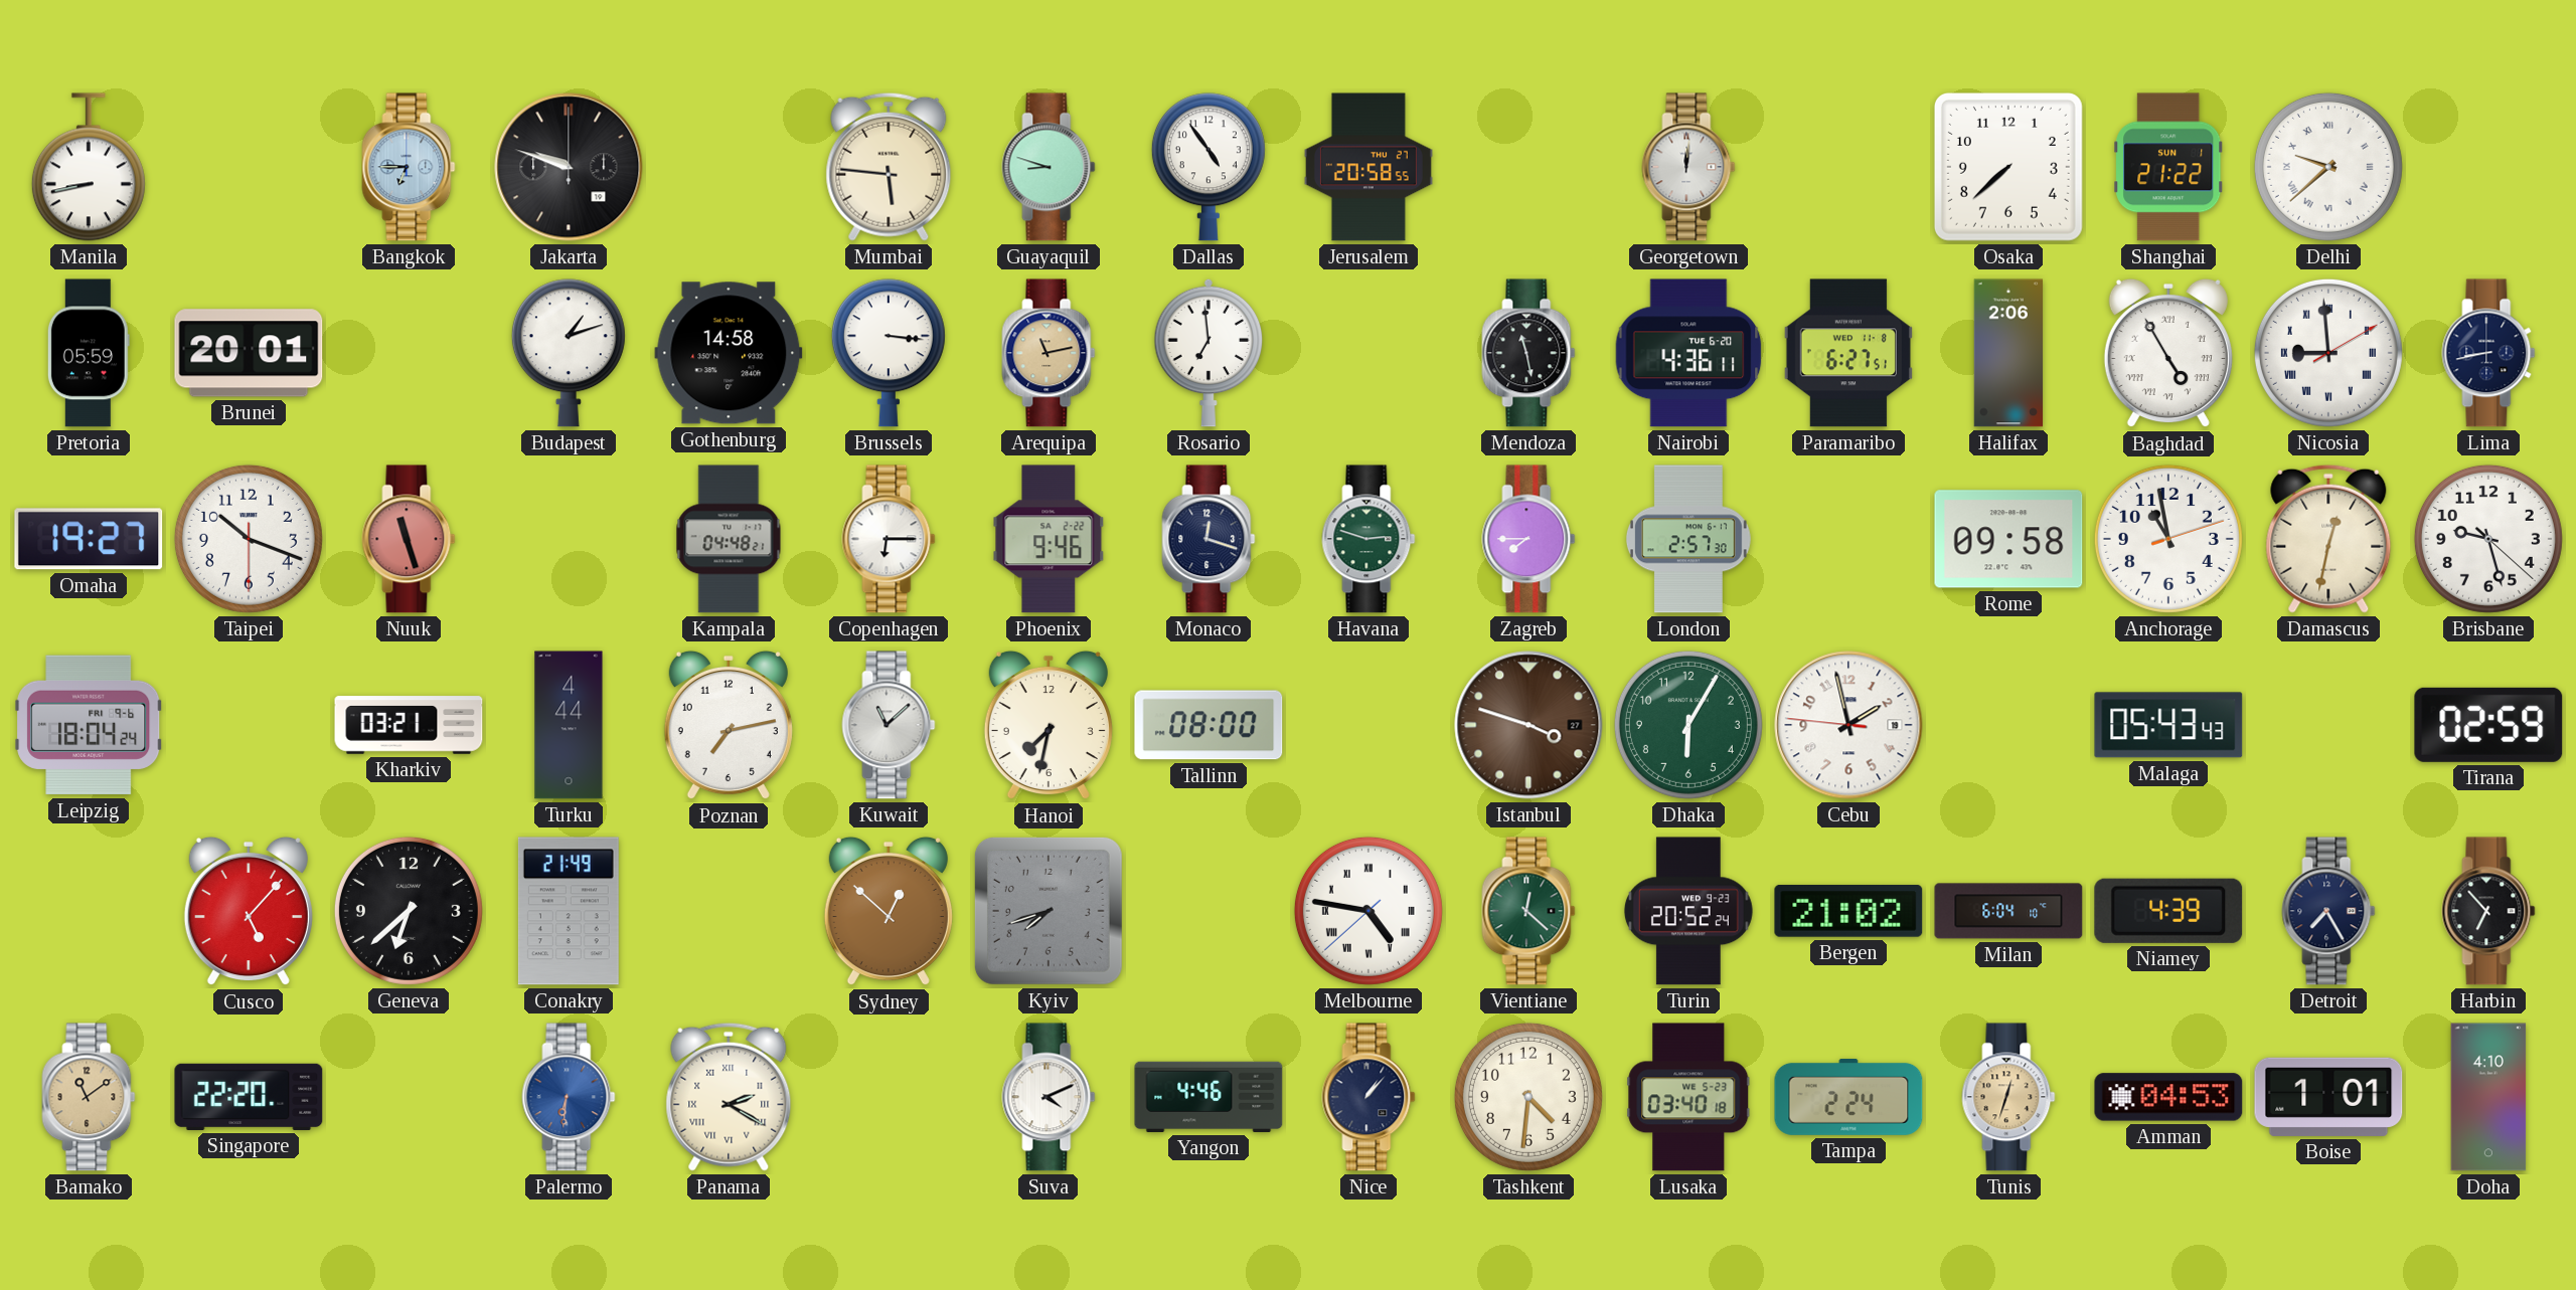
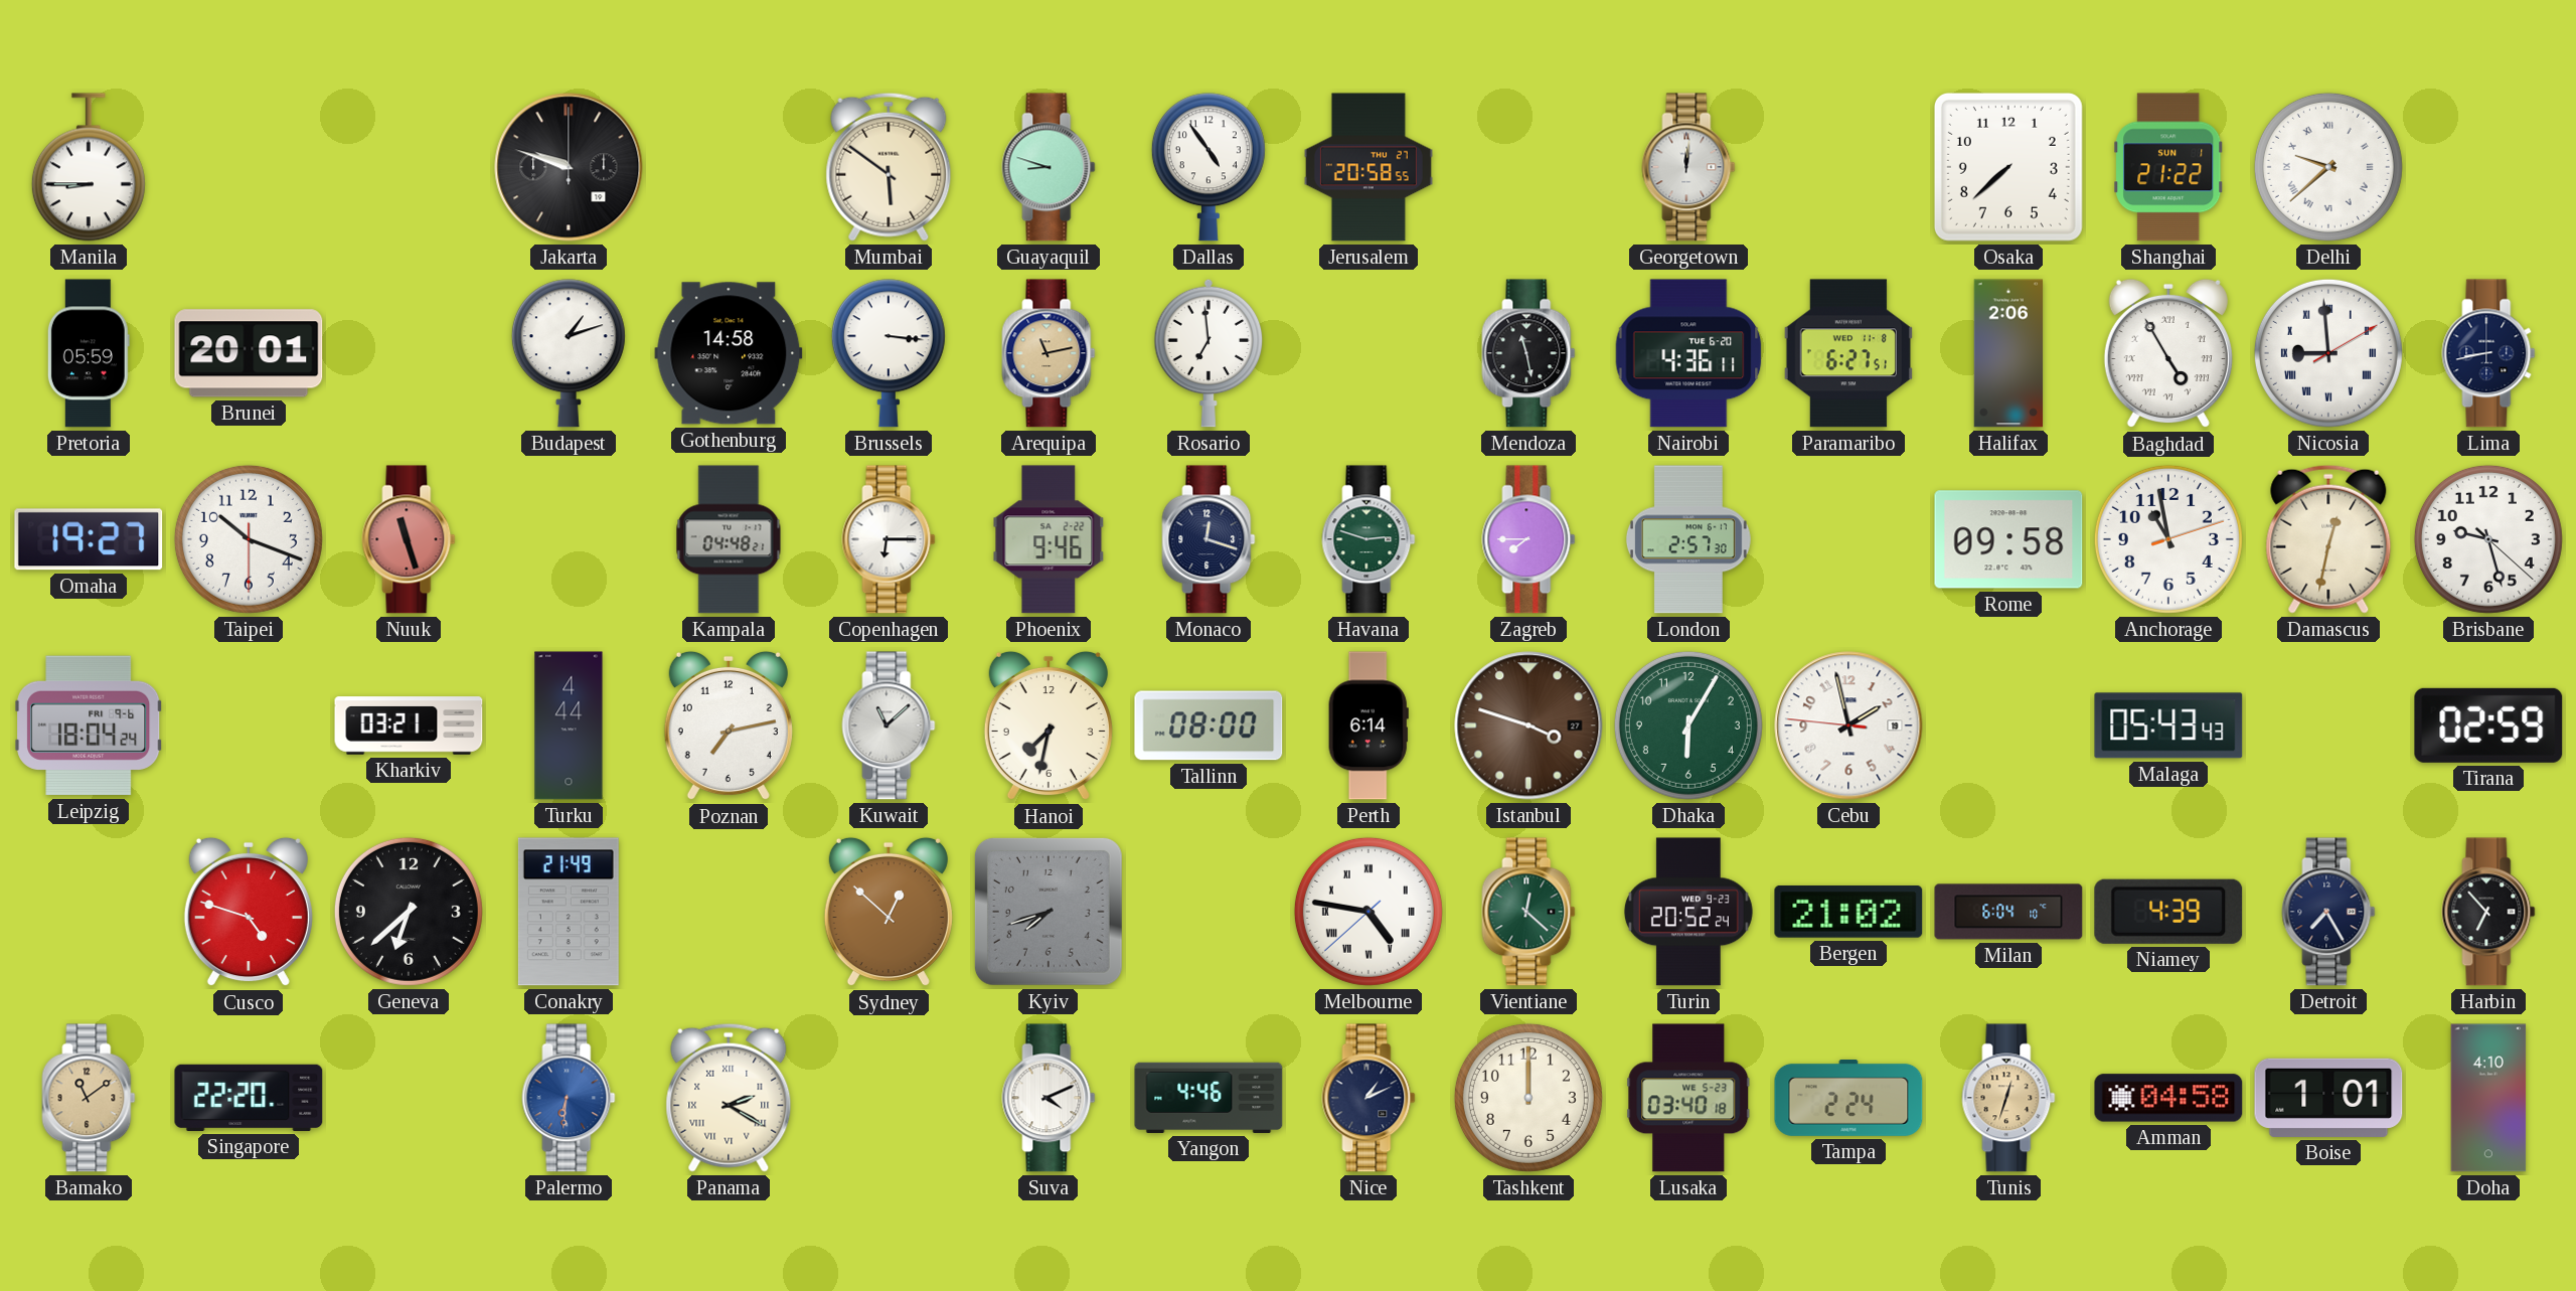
Manila: 8:43 -> 8:45
Bangkok: 6:45 -> none
Mumbai: 5:46 -> 5:51
Perth: none -> 6:14
Cusco: 5:07 -> 4:48
Nice: 1:07 -> 1:11
Tashkent: 4:31 -> 12:00
Amman: 04:53 -> 04:58
